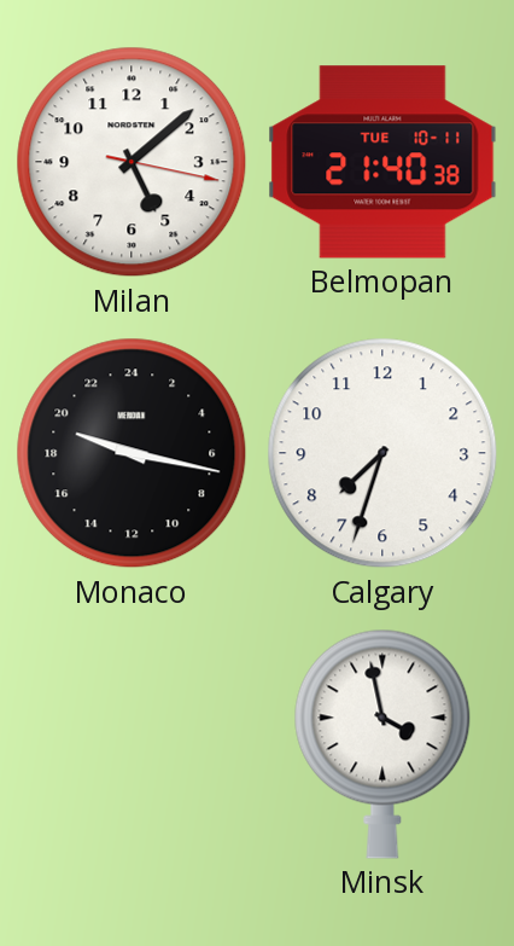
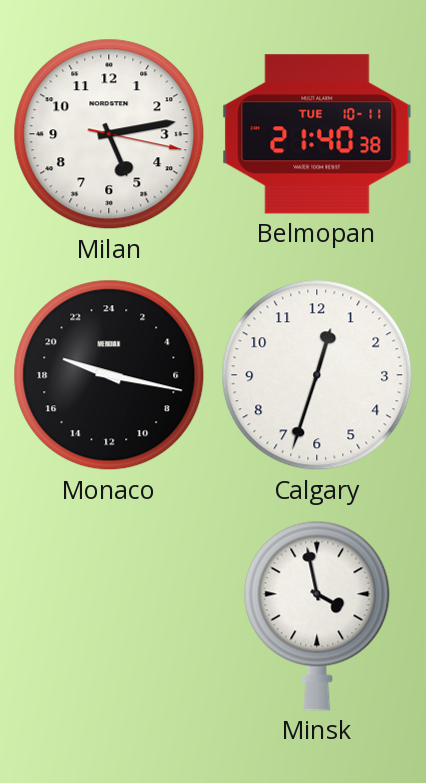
Milan: 5:08 -> 5:13
Calgary: 7:33 -> 12:33
